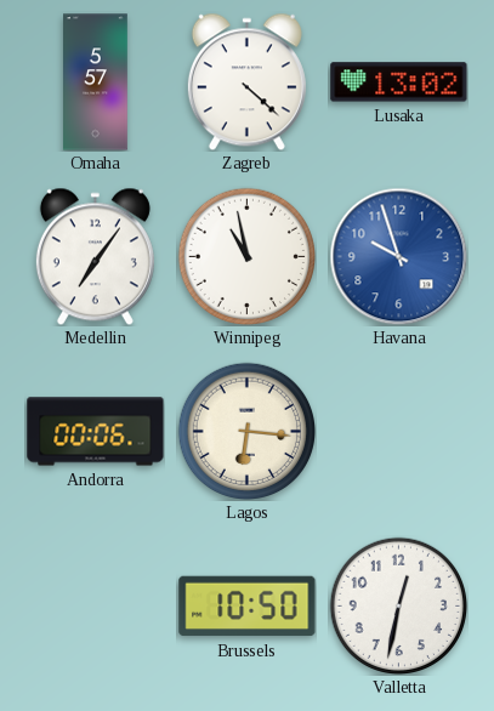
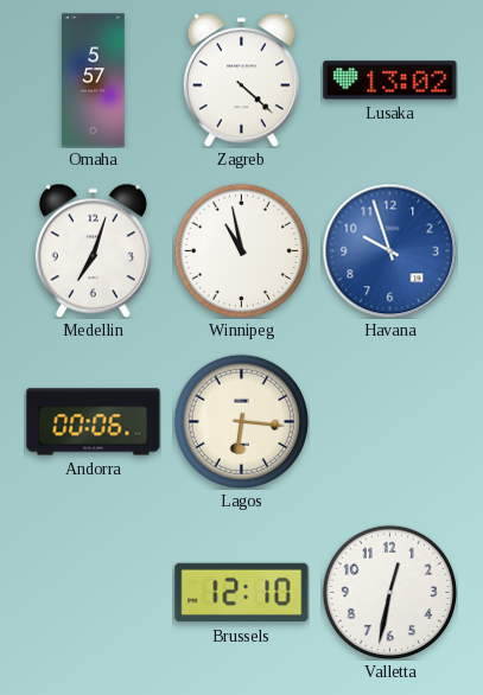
Medellin: 7:06 -> 7:03
Brussels: 10:50 -> 12:10
